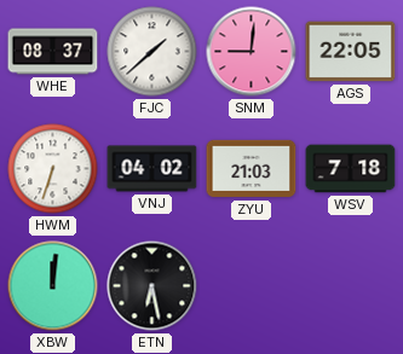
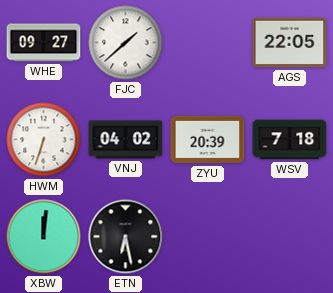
WHE: 08:37 -> 09:27
SNM: 9:01 -> none
ZYU: 21:03 -> 20:39
